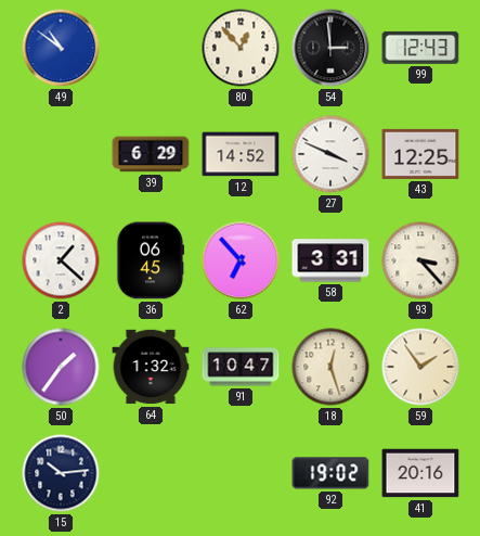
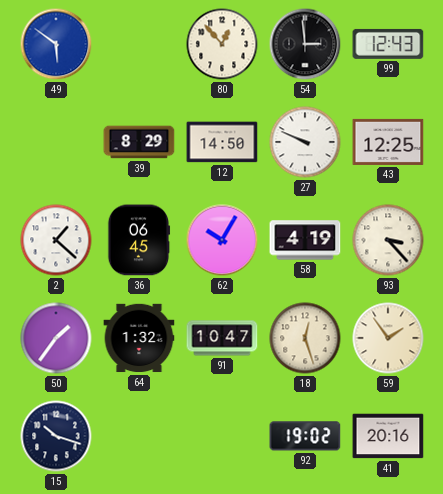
49: 10:51 -> 5:51
39: 6:29 -> 8:29
12: 14:52 -> 14:50
27: 3:49 -> 9:49
62: 6:53 -> 10:05
58: 3:31 -> 4:19
15: 10:14 -> 10:18
